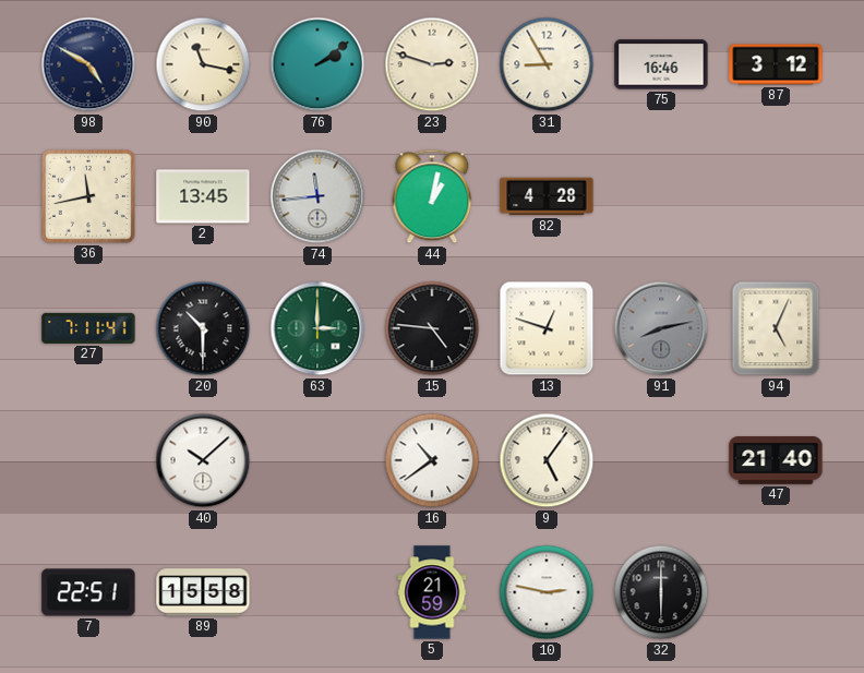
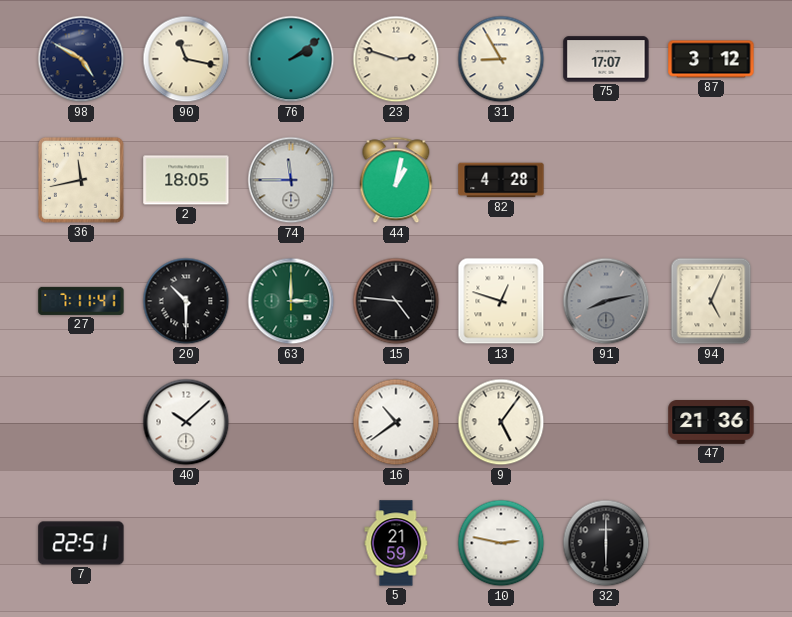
75: 16:46 -> 17:07
2: 13:45 -> 18:05
74: 11:44 -> 11:45
47: 21:40 -> 21:36
89: 15:58 -> none
